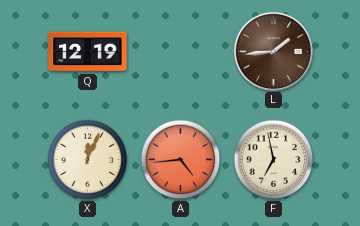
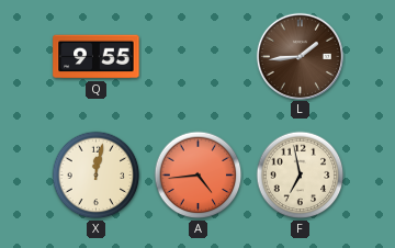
Q: 12:19 -> 9:55
X: 12:04 -> 12:02
